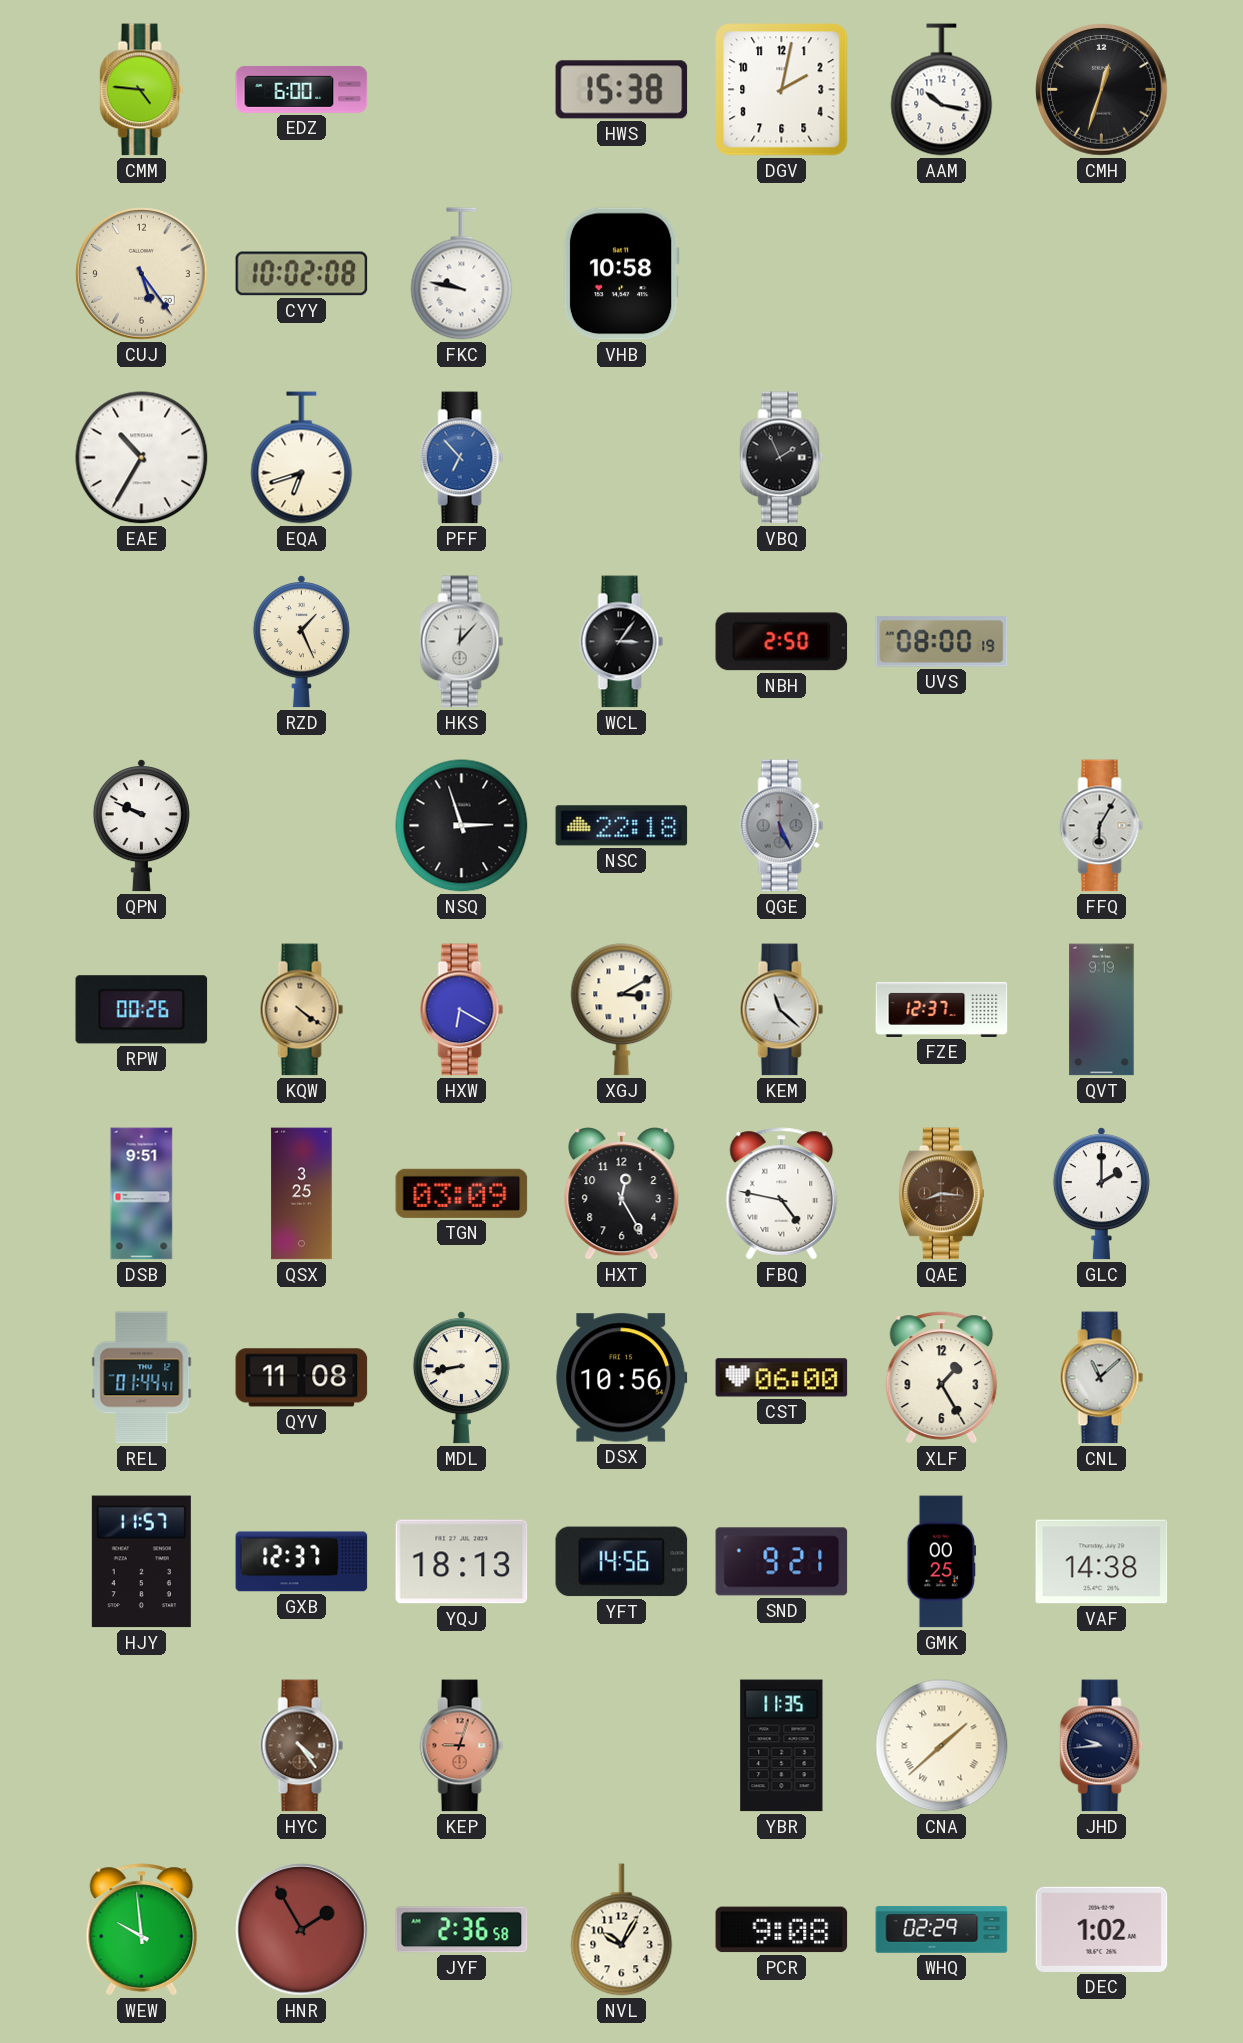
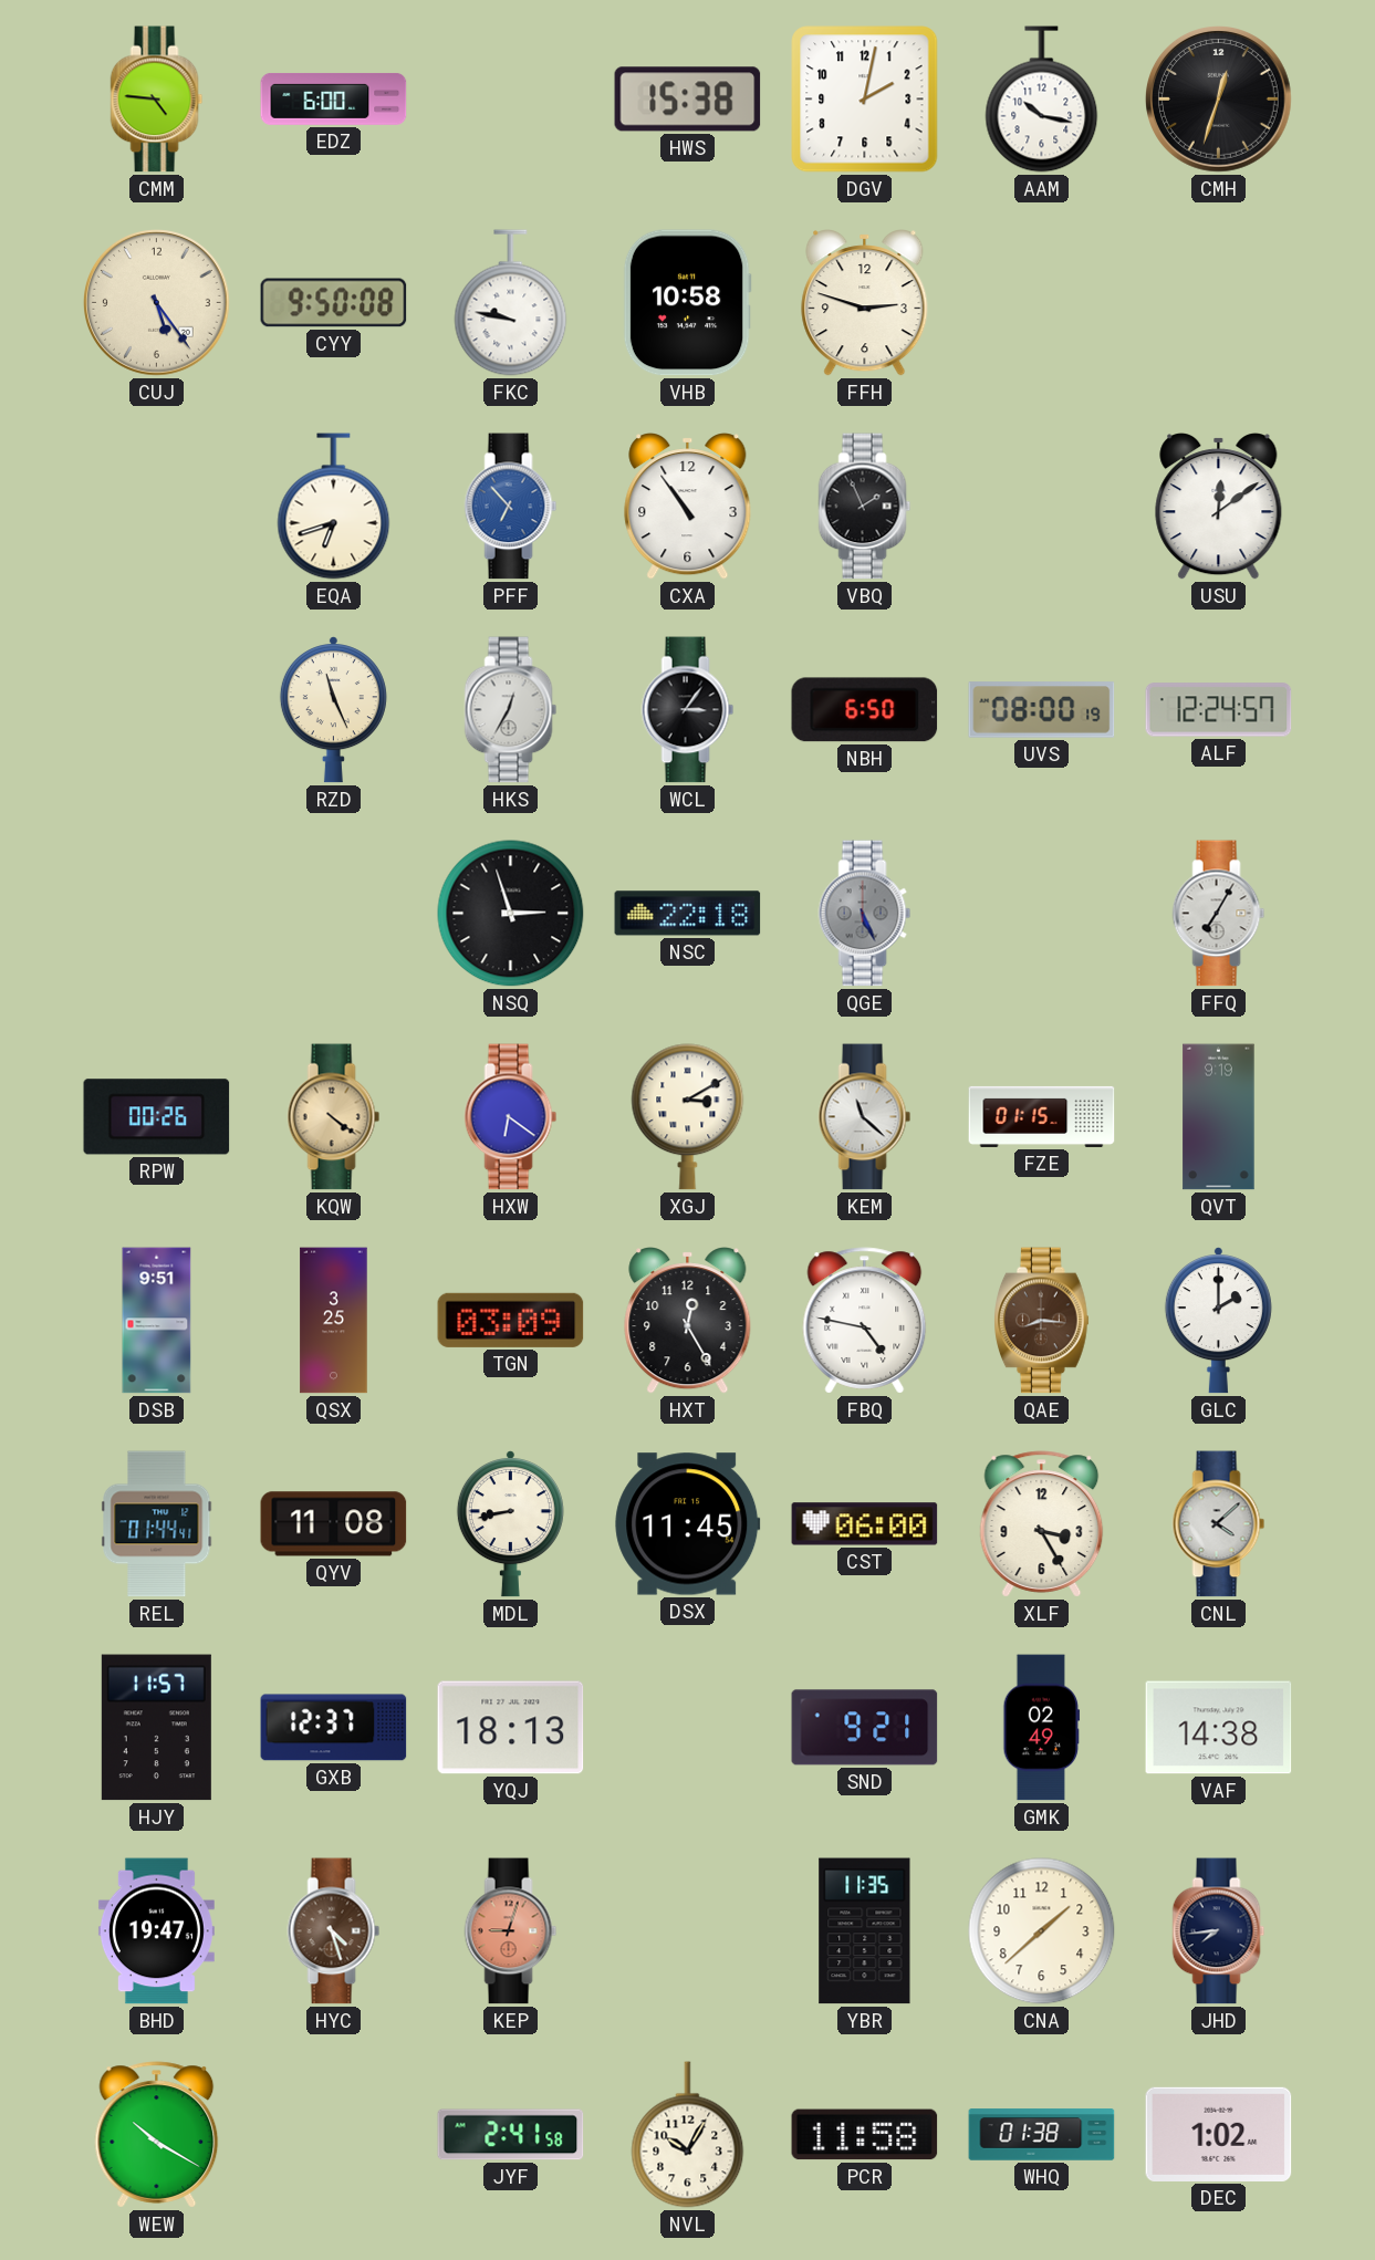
CYY: 10:02 -> 9:50
FFH: none -> 2:48
EAE: 10:35 -> none
CXA: none -> 10:54
USU: none -> 12:09
RZD: 1:26 -> 11:26
HKS: 12:07 -> 12:35
NBH: 2:50 -> 6:50
ALF: none -> 12:24
QPN: 9:49 -> none
FFQ: 6:05 -> 7:05
HXW: 6:20 -> 6:21
FZE: 12:37 -> 01:15
DSX: 10:56 -> 11:45
XLF: 1:25 -> 3:25
CNL: 11:08 -> 4:08
YFT: 14:56 -> none
GMK: 00:25 -> 02:49
BHD: none -> 19:47
HYC: 4:24 -> 4:27
CNA numerals: Roman -> Arabic
JHD: 9:44 -> 7:44
WEW: 9:59 -> 10:20
HNR: 1:55 -> none
JYF: 2:36 -> 2:41
PCR: 9:08 -> 11:58
WHQ: 02:29 -> 01:38
